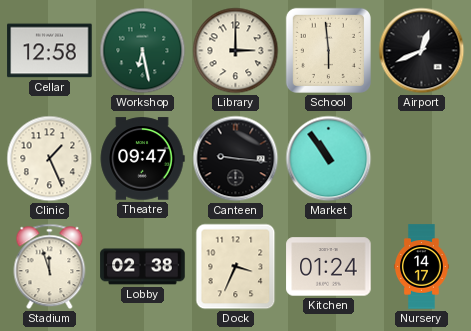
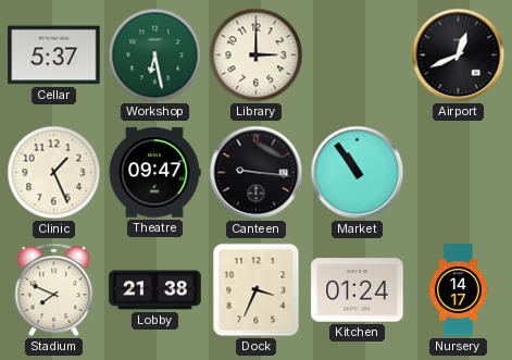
Cellar: 12:58 -> 5:37
School: 5:59 -> none
Stadium: 11:57 -> 7:49
Lobby: 02:38 -> 21:38
